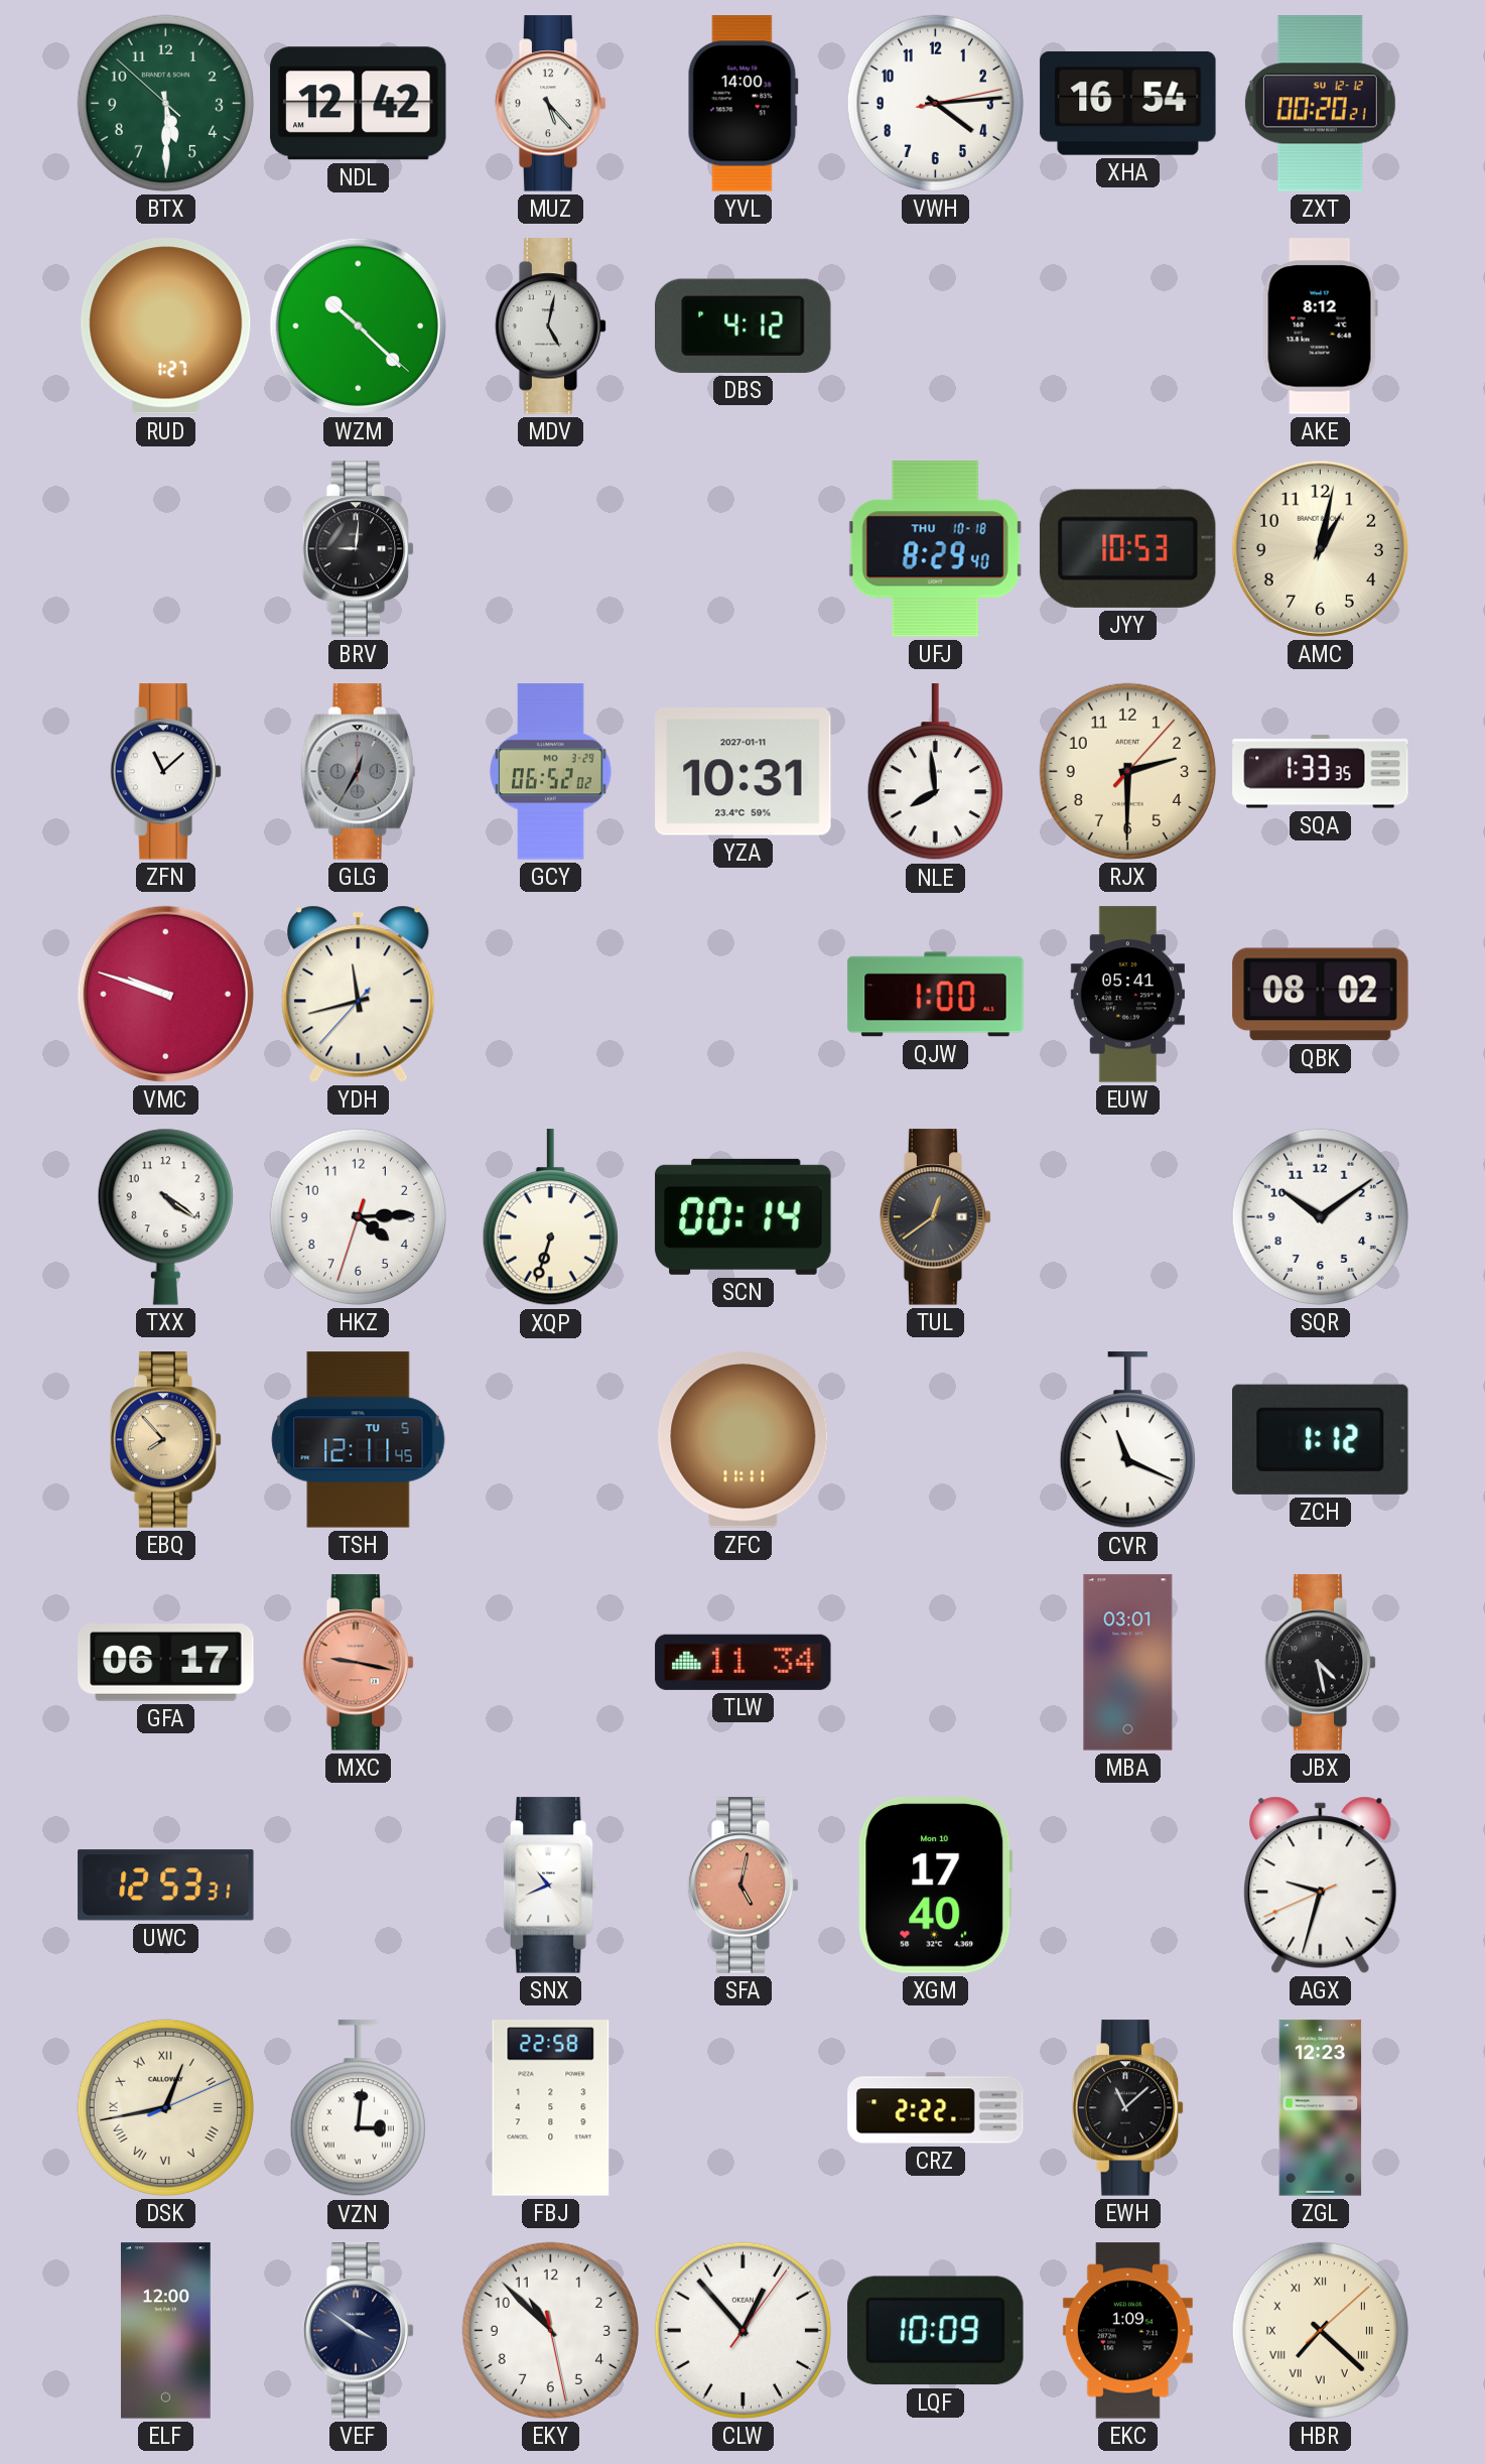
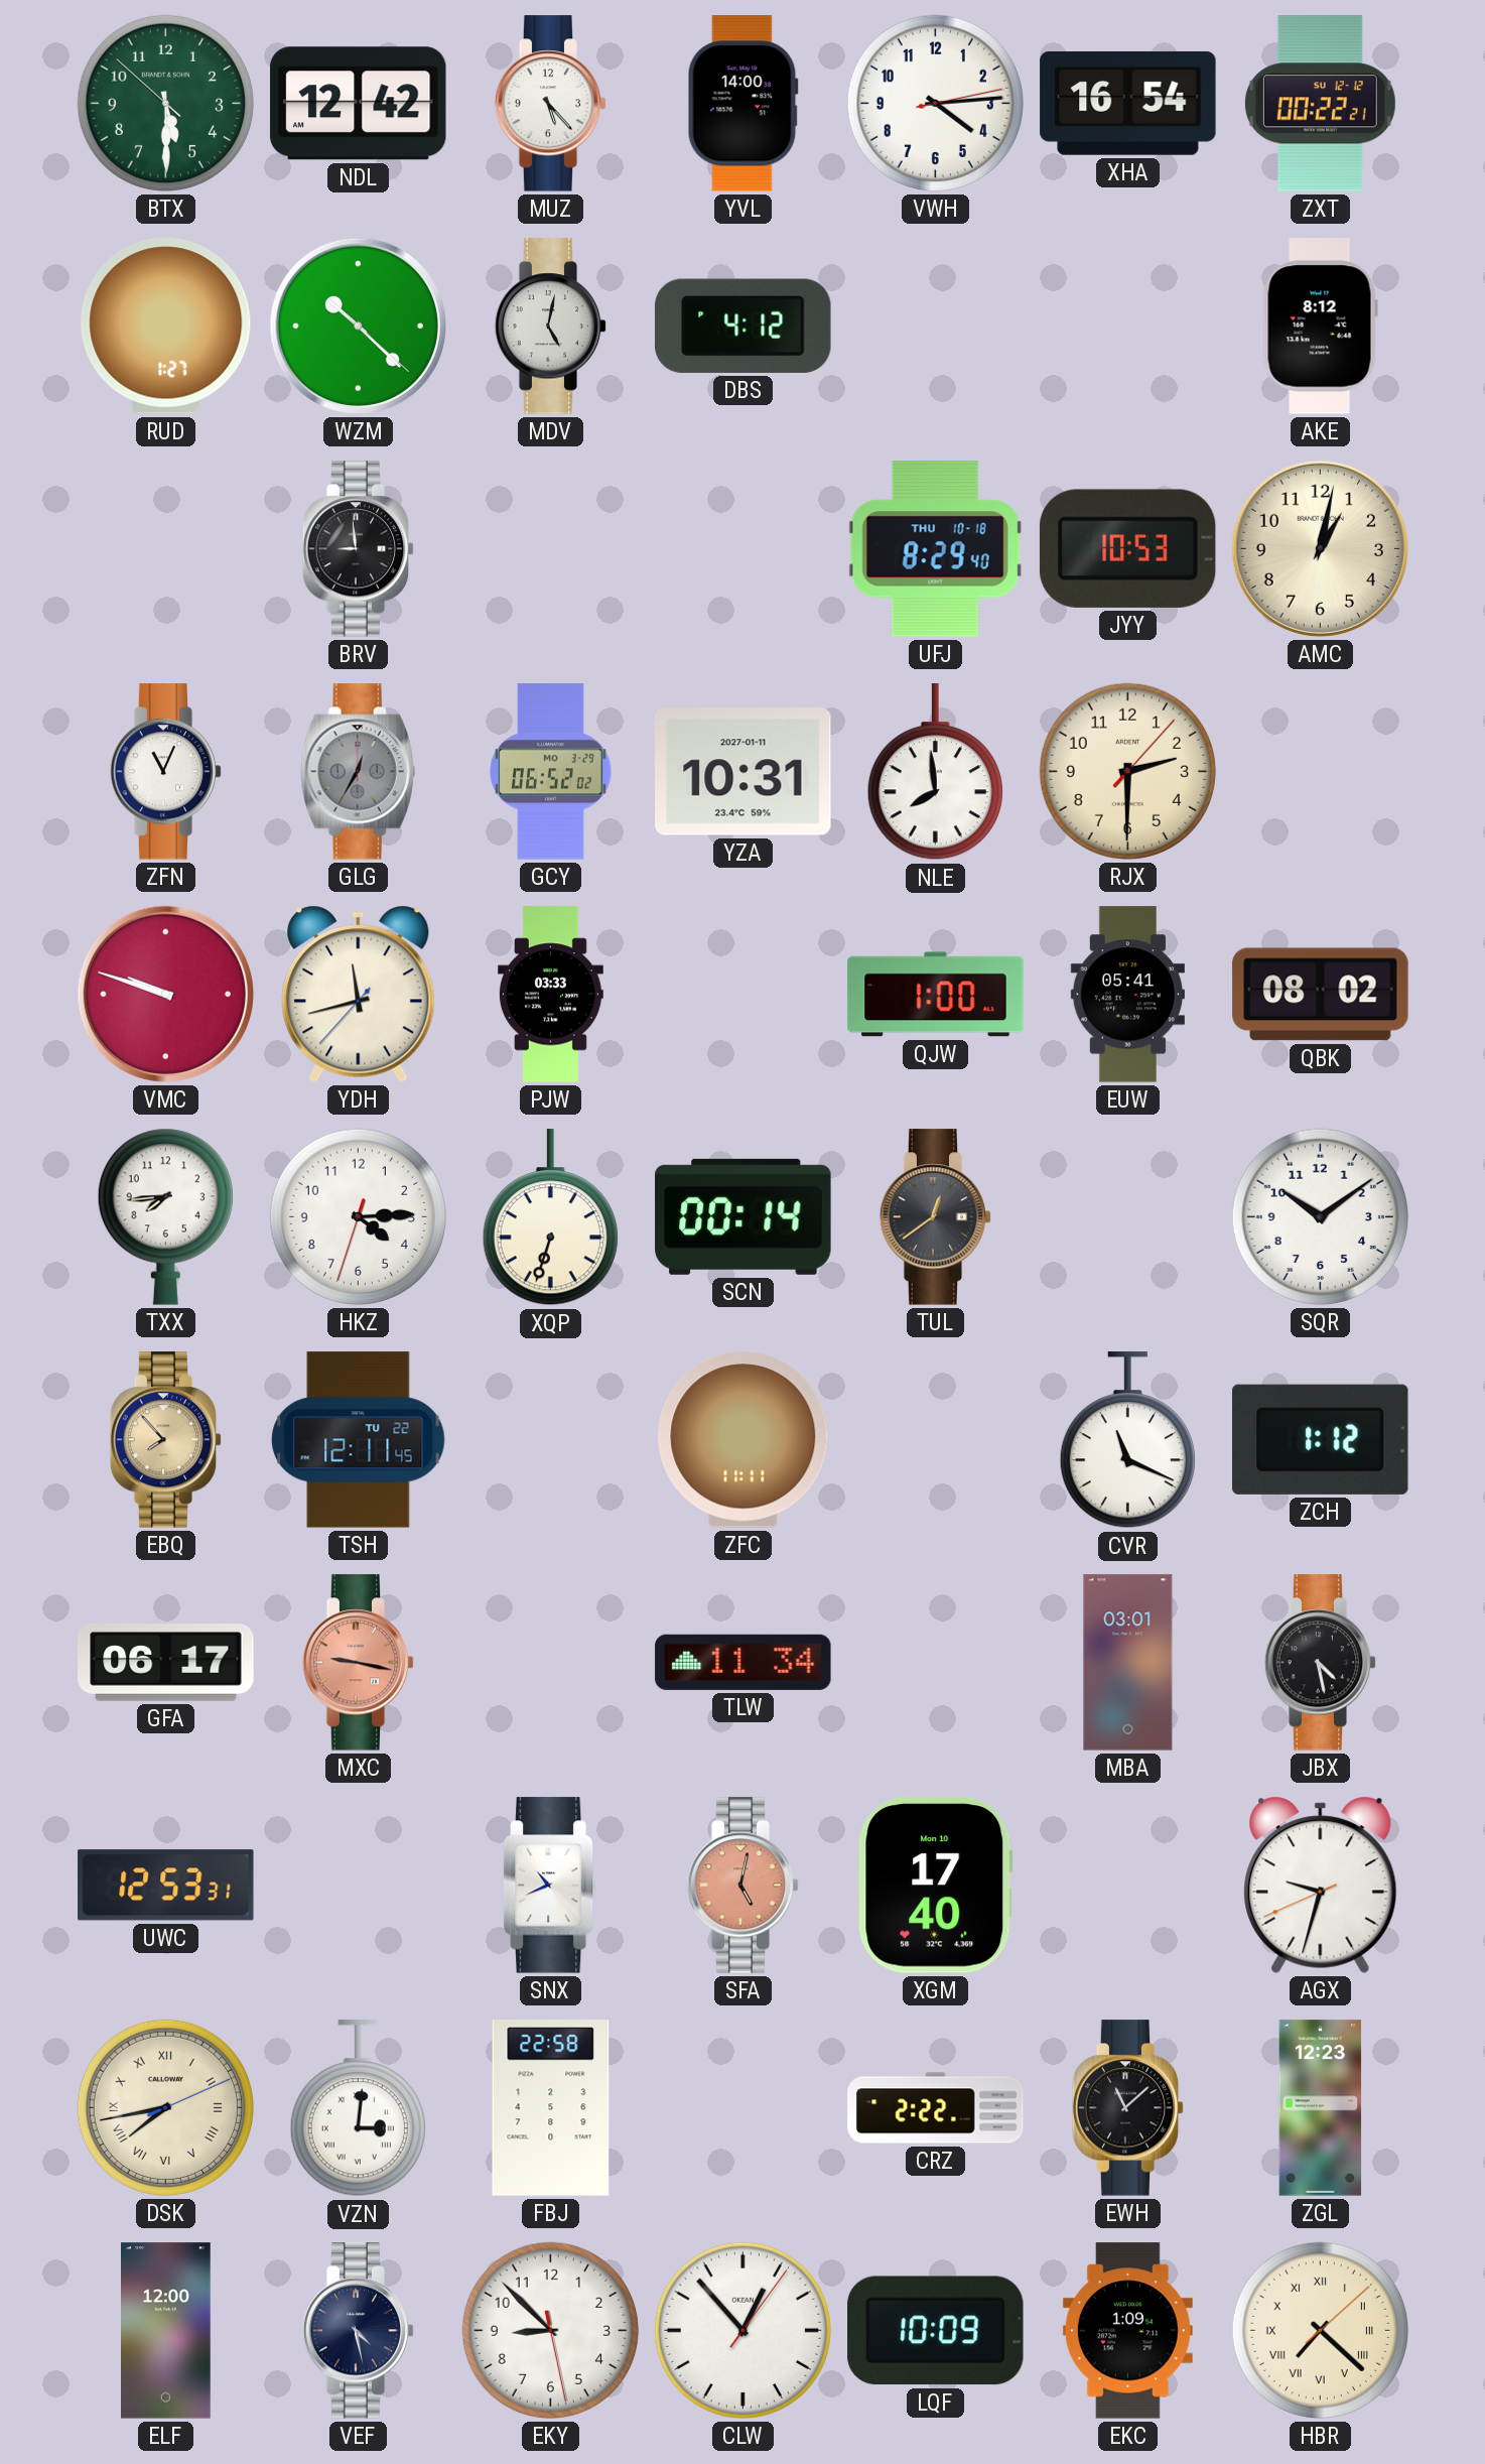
ZXT: 00:20 -> 00:22
BRV: 9:01 -> 8:59
ZFN: 11:08 -> 11:04
SQA: 1:33 -> none
PJW: none -> 03:33
TXX: 4:21 -> 7:44
TSH date: TU 5 -> TU 22
DSK: 12:43 -> 7:43
VEF: 3:51 -> 4:28
EKY: 10:52 -> 8:52
